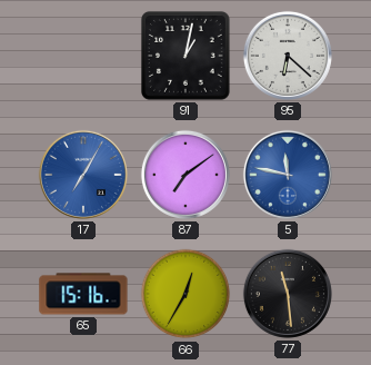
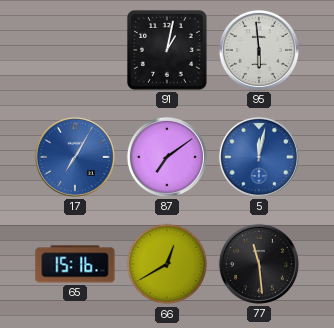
95: 6:22 -> 5:59
5: 11:47 -> 12:02
66: 12:35 -> 12:40
